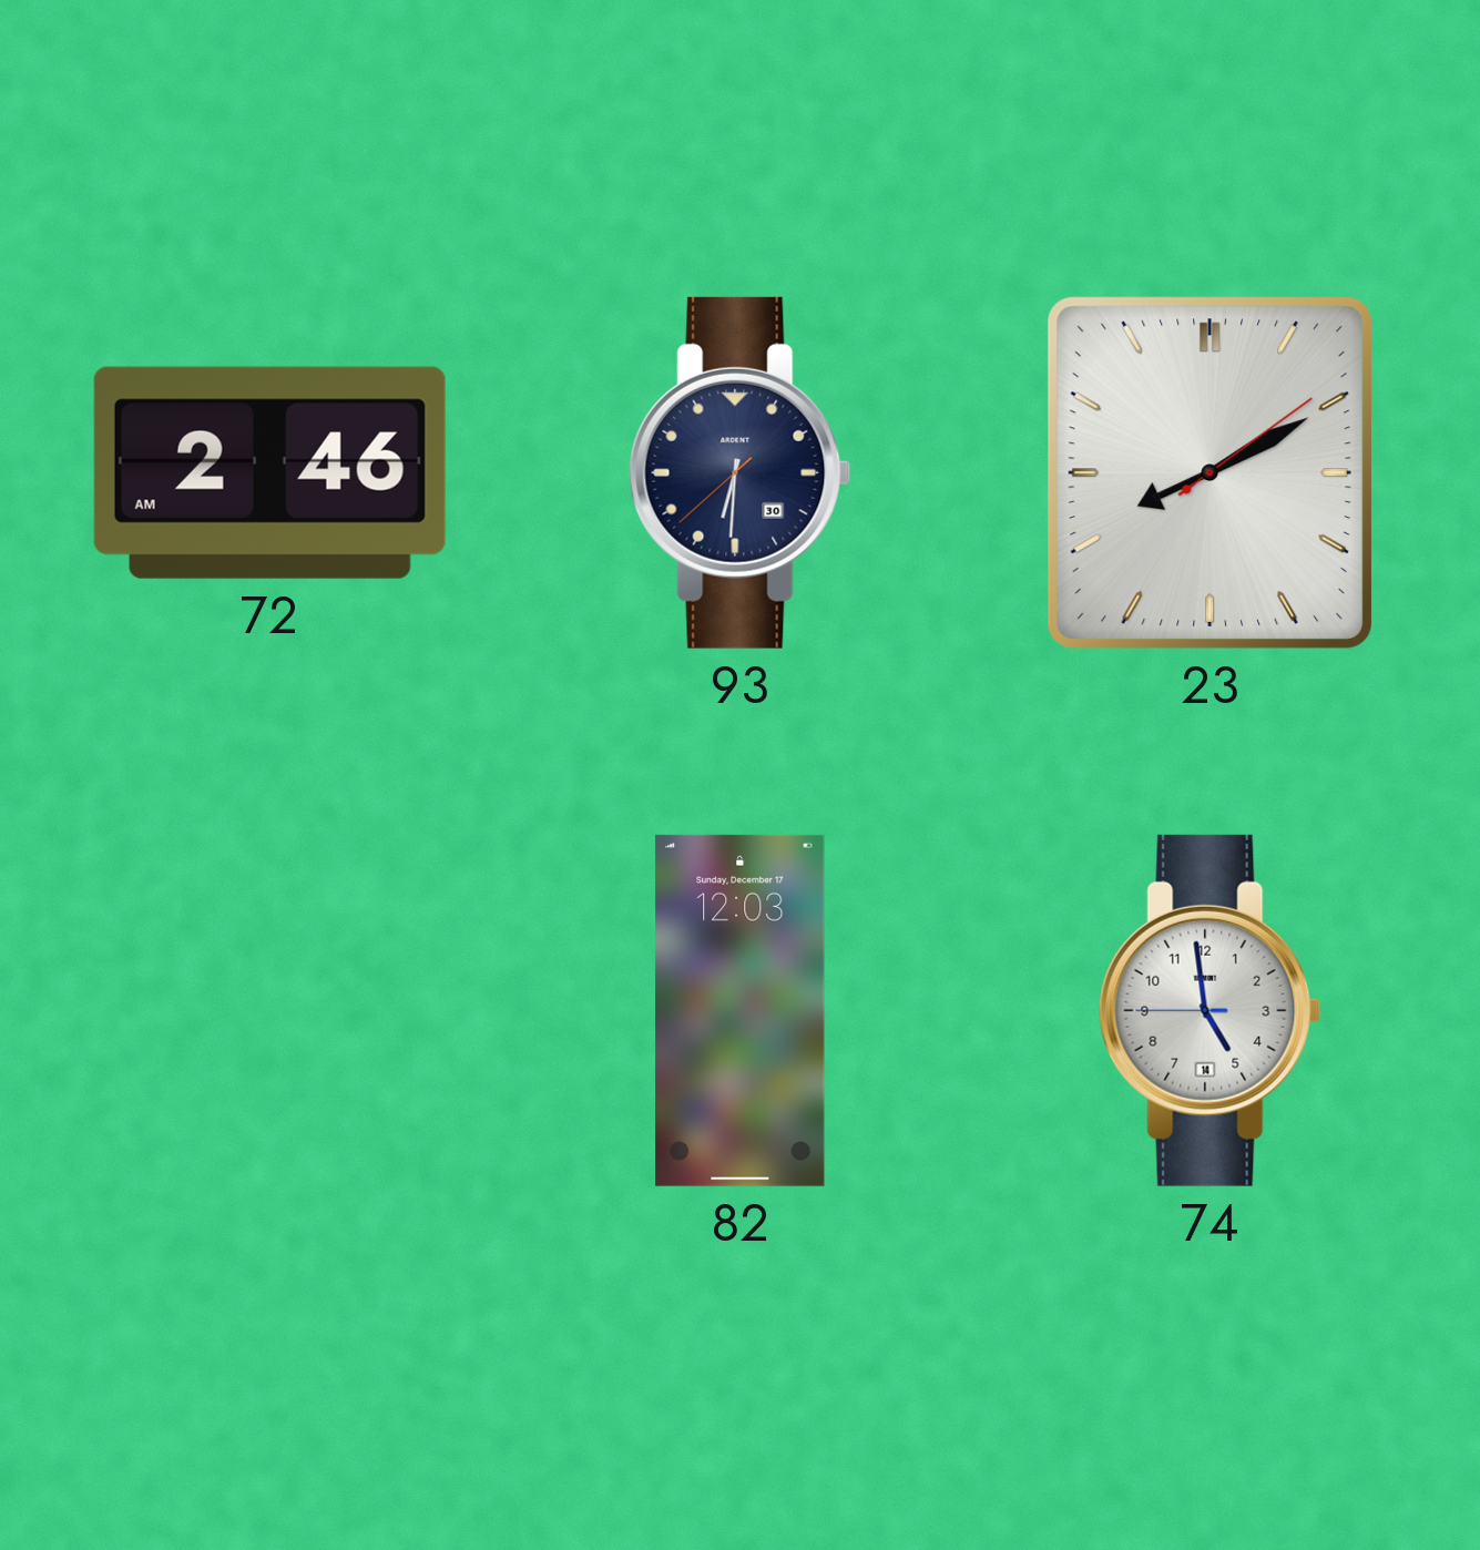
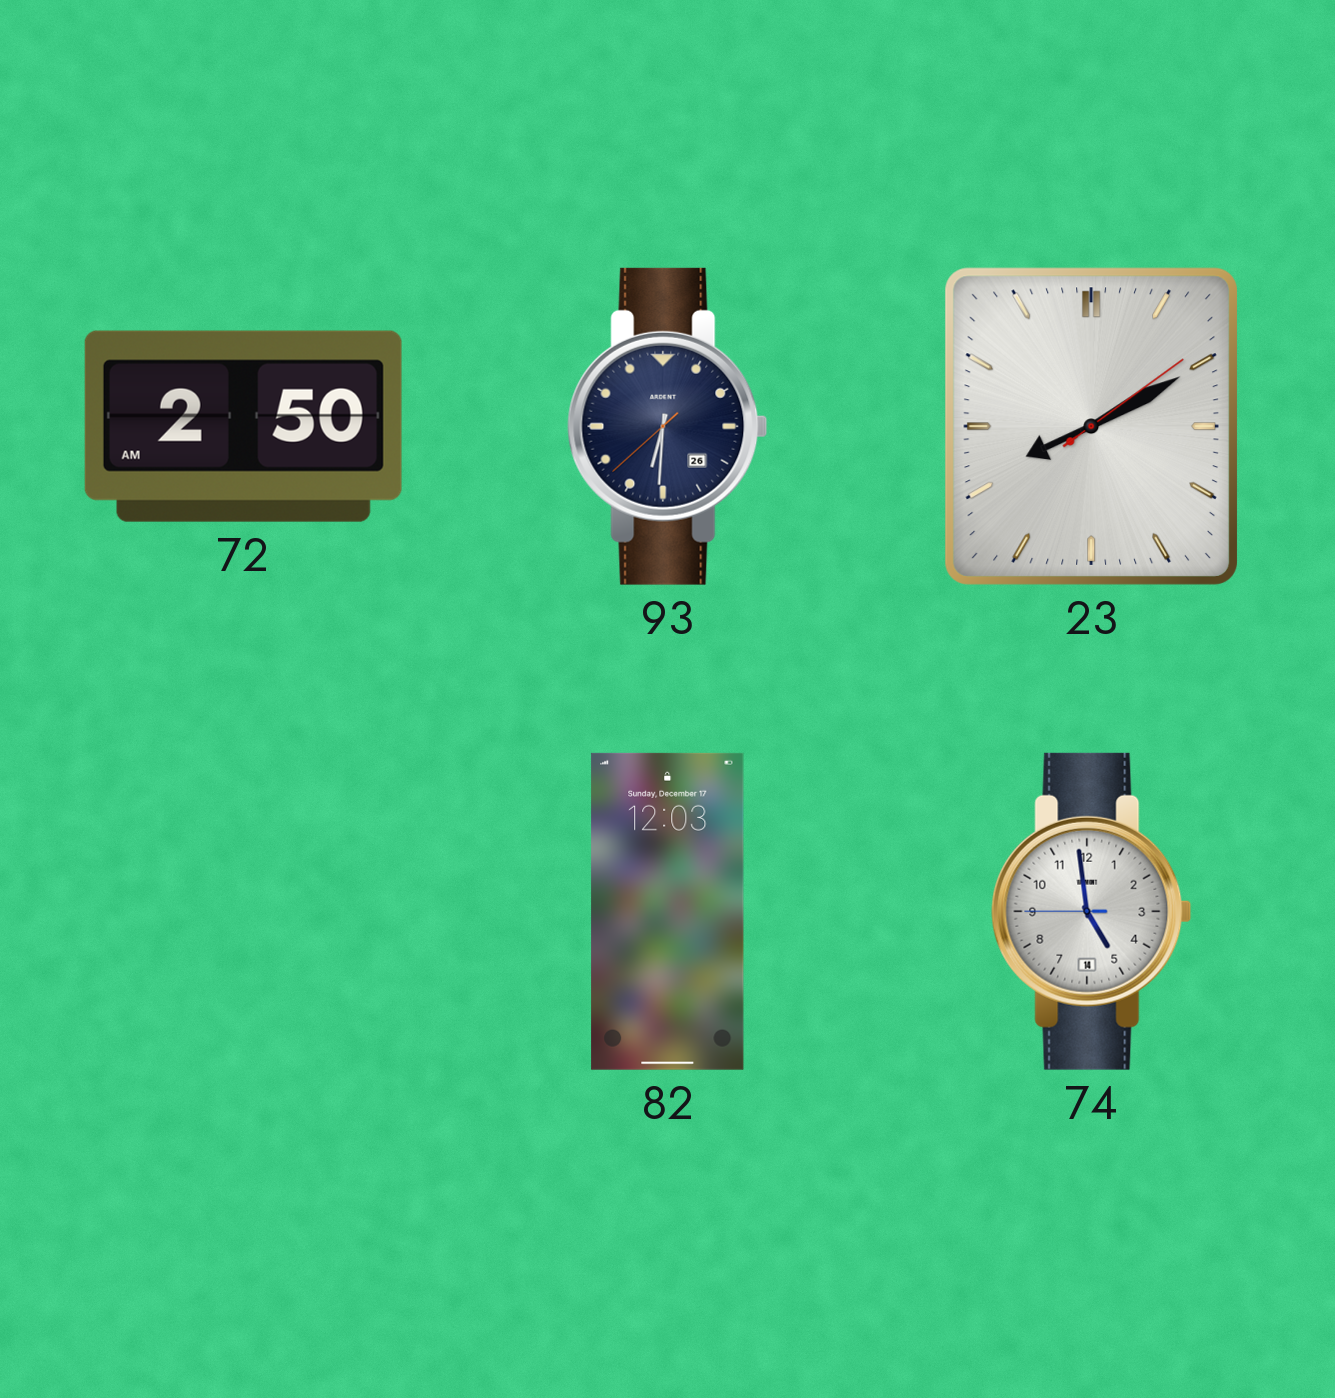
72: 2:46 -> 2:50
93 date: 30 -> 26
